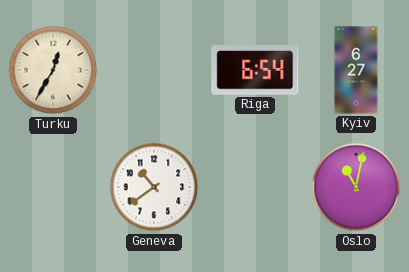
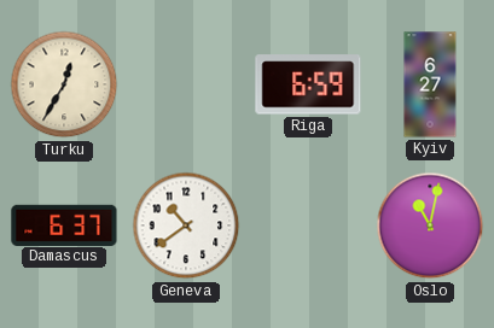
Riga: 6:54 -> 6:59
Damascus: none -> 6:37
